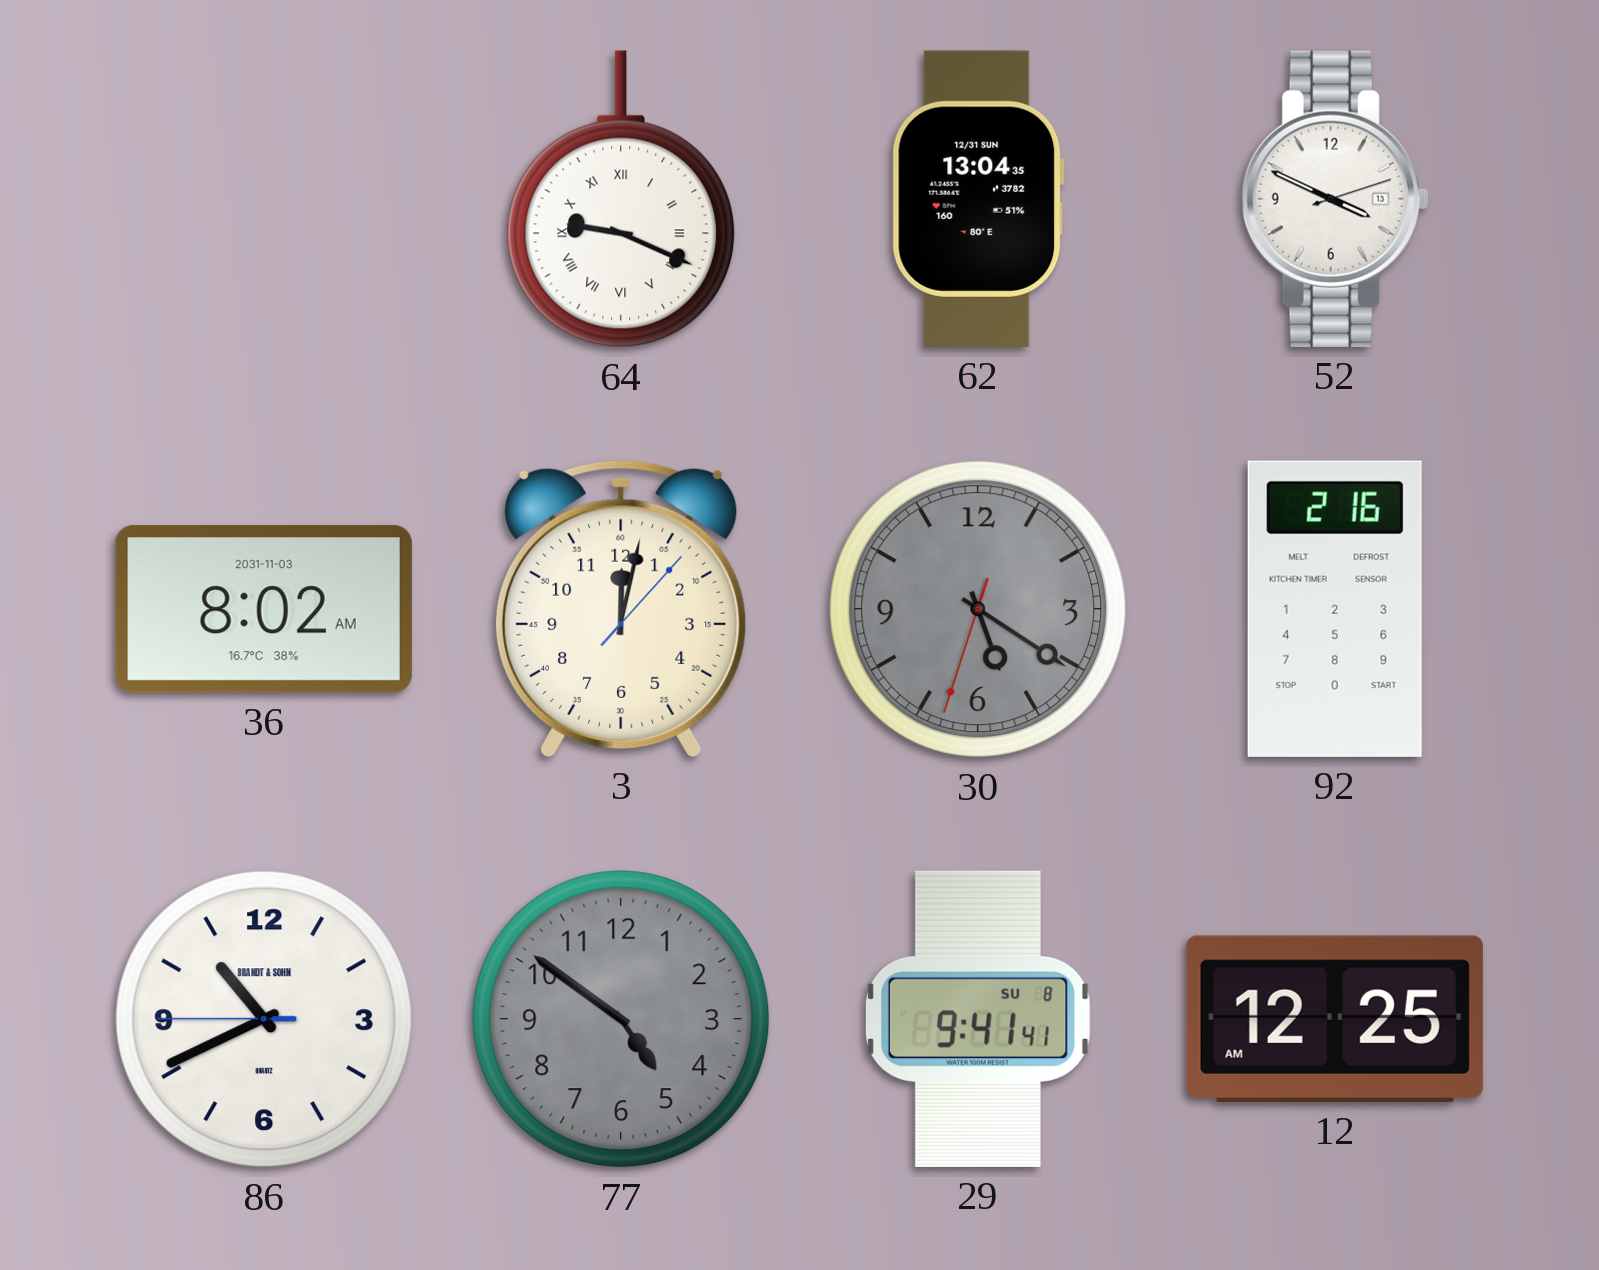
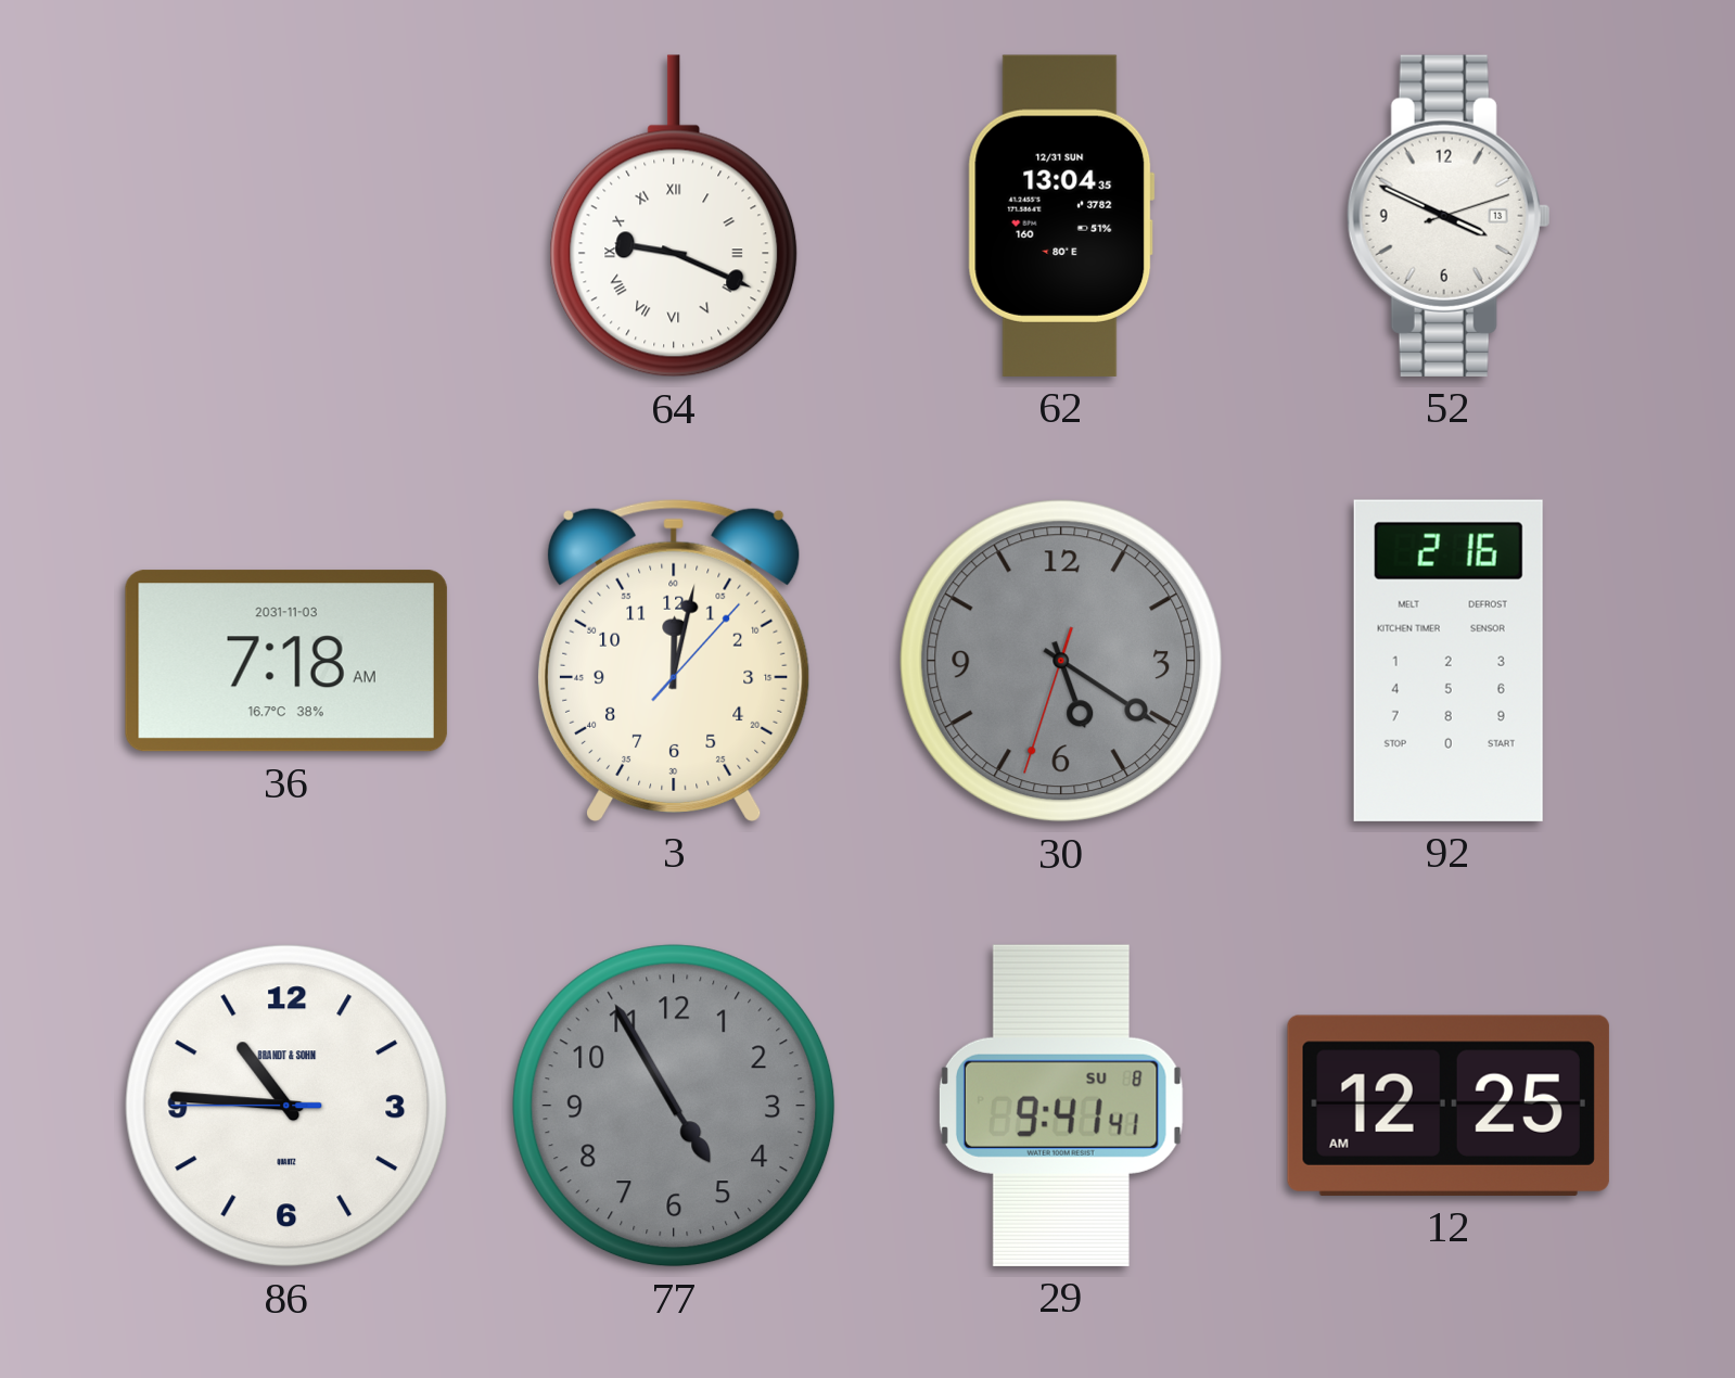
36: 8:02 -> 7:18
86: 10:40 -> 10:45
77: 4:51 -> 4:55
